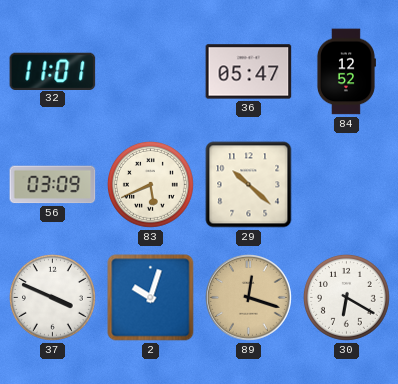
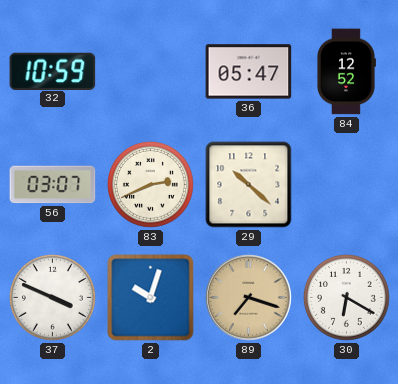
32: 11:01 -> 10:59
56: 03:09 -> 03:07
83: 5:41 -> 2:41
89: 12:18 -> 7:18
